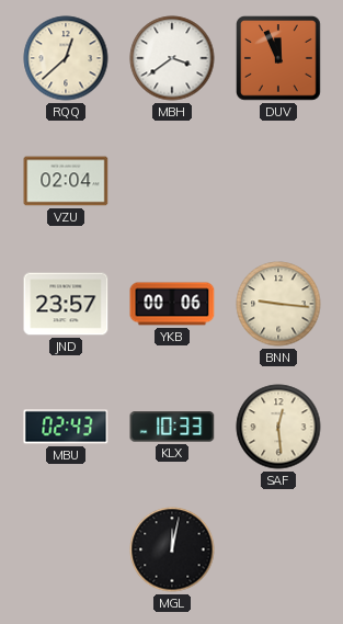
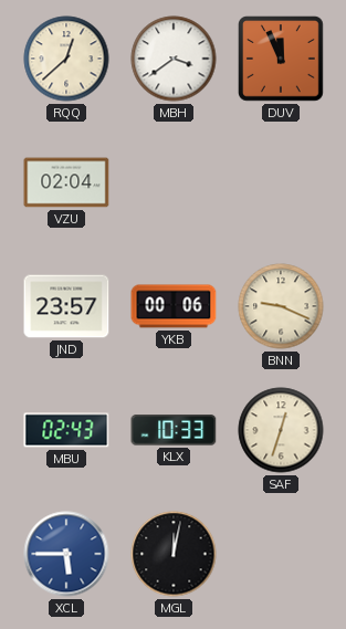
BNN: 9:16 -> 9:19
SAF: 12:29 -> 12:33
XCL: none -> 5:45
